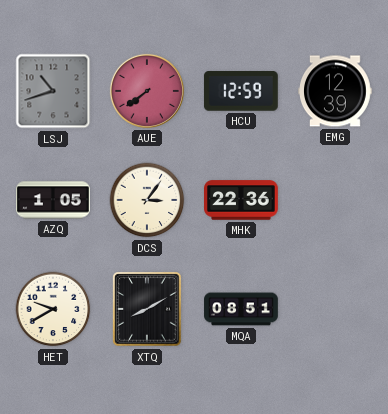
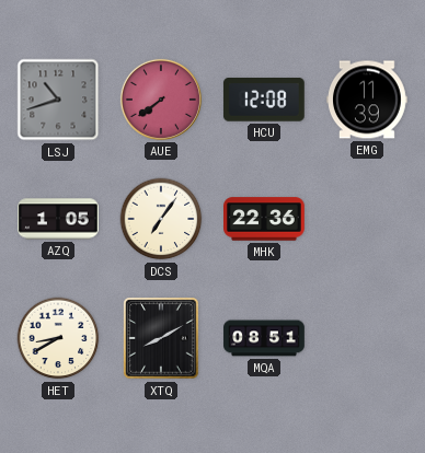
HCU: 12:59 -> 12:08
EMG: 12:39 -> 11:39
DCS: 3:06 -> 7:06
HET: 9:40 -> 8:40
